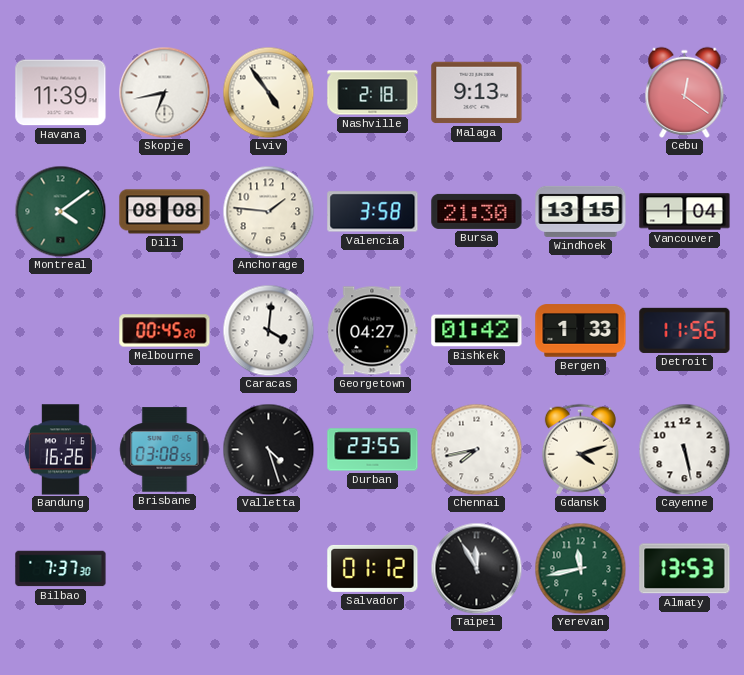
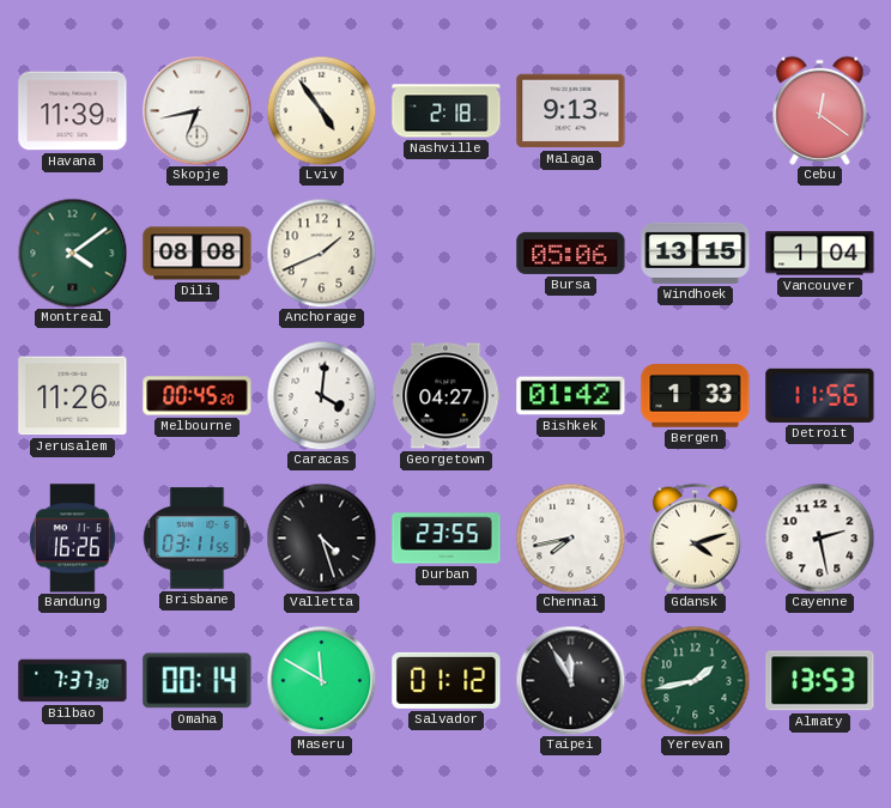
Anchorage: 1:46 -> 1:41
Valencia: 3:58 -> none
Bursa: 21:30 -> 05:06
Jerusalem: none -> 11:26
Brisbane: 03:08 -> 03:11
Cayenne: 5:28 -> 2:28
Omaha: none -> 00:14
Maseru: none -> 11:50
Yerevan: 11:43 -> 1:43
